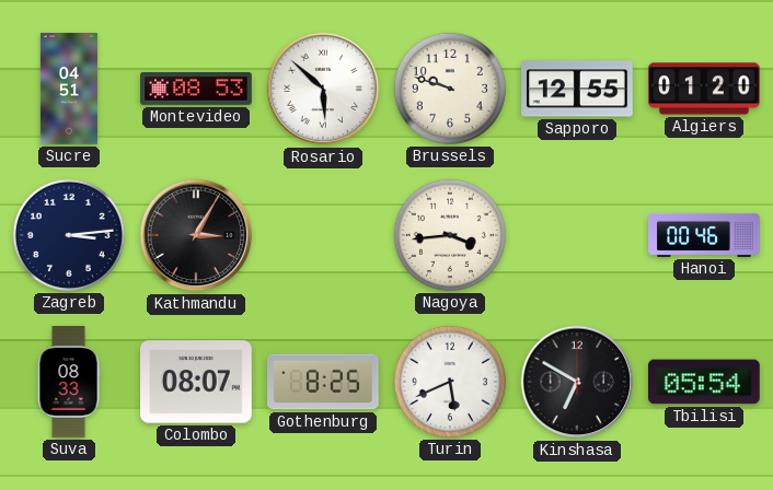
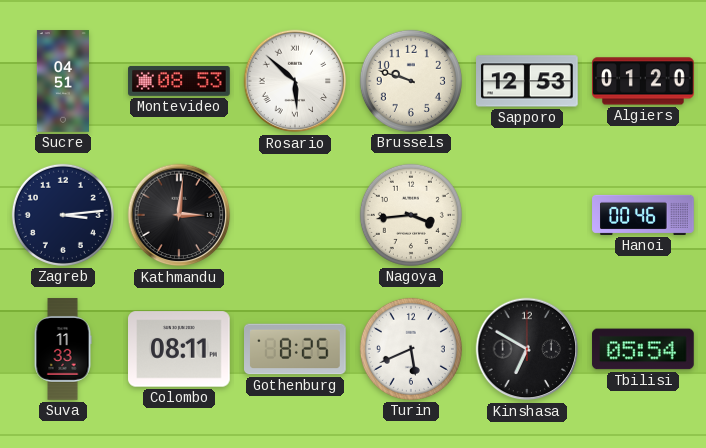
Sapporo: 12:55 -> 12:53
Kathmandu: 3:05 -> 3:01
Suva: 08:33 -> 11:33
Colombo: 08:07 -> 08:11
